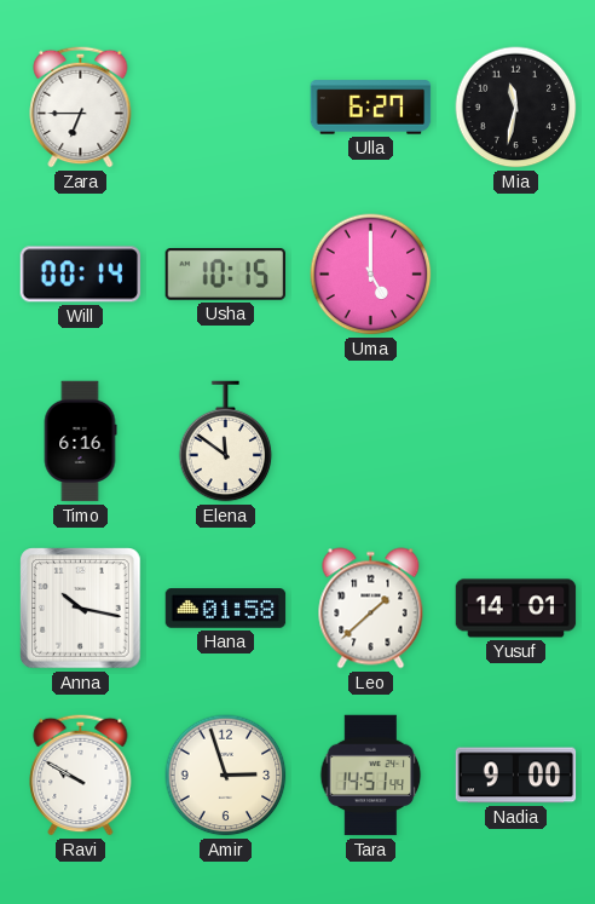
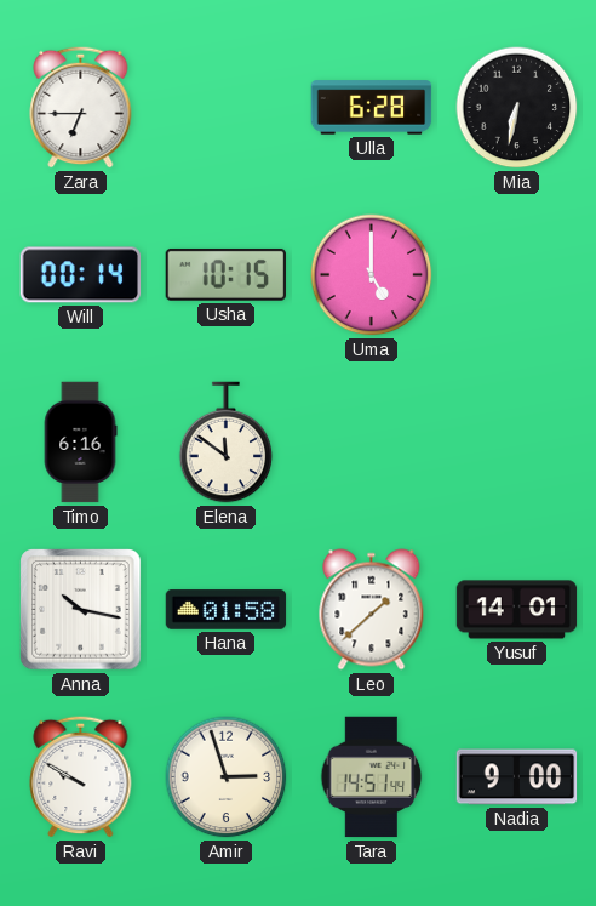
Ulla: 6:27 -> 6:28
Mia: 11:32 -> 6:32
